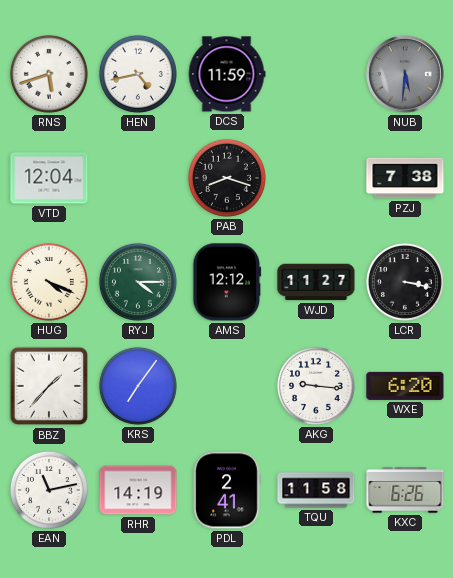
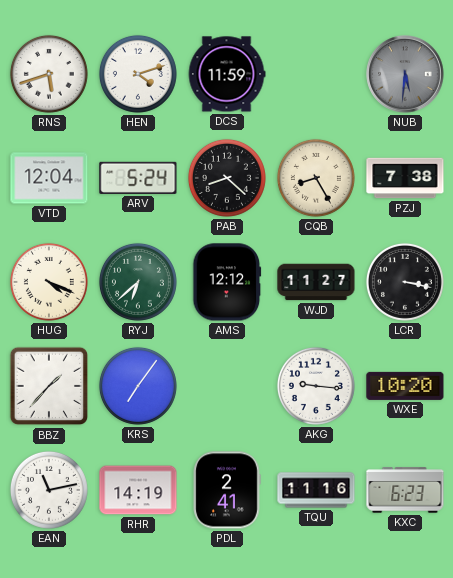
HEN: 4:43 -> 4:12
ARV: none -> 5:24
PAB: 8:18 -> 8:22
CQB: none -> 8:25
RYJ: 4:15 -> 6:38
WXE: 6:20 -> 10:20
TQU: 11:58 -> 11:16
KXC: 6:26 -> 6:23
